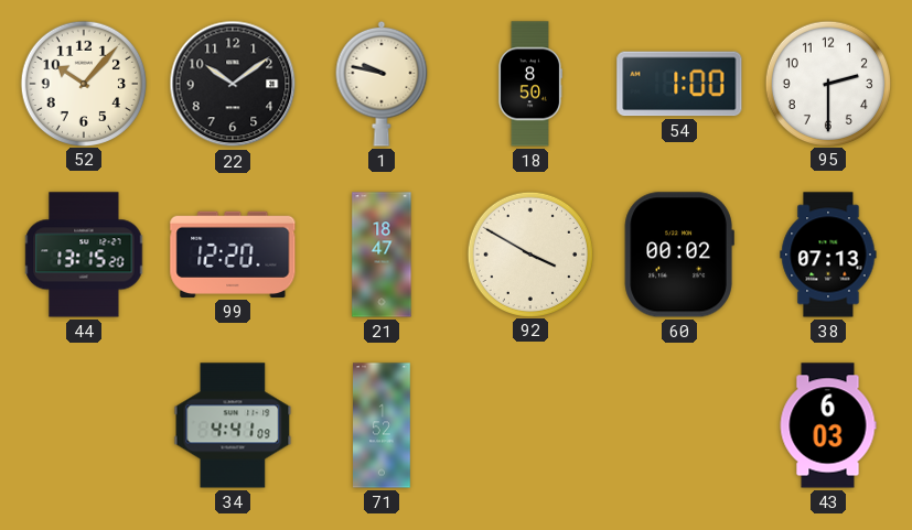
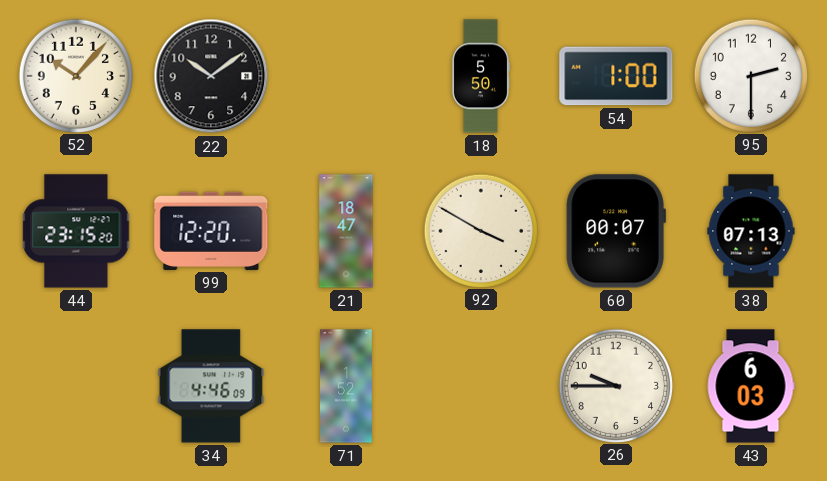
1: 9:47 -> none
18: 8:50 -> 5:50
44: 13:15 -> 23:15
60: 00:02 -> 00:07
34: 4:41 -> 4:46
26: none -> 9:45
